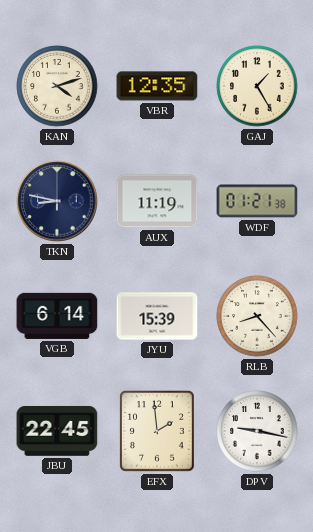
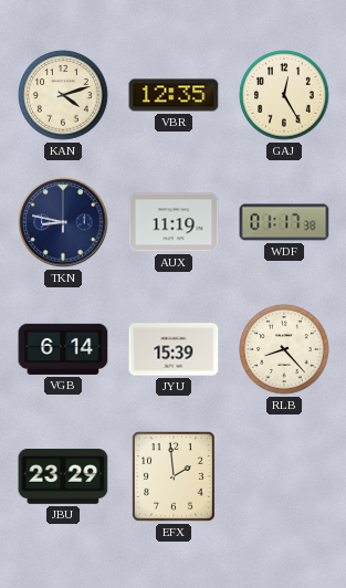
GAJ: 1:25 -> 12:25
WDF: 01:21 -> 01:17
JBU: 22:45 -> 23:29
DPV: 9:17 -> none
